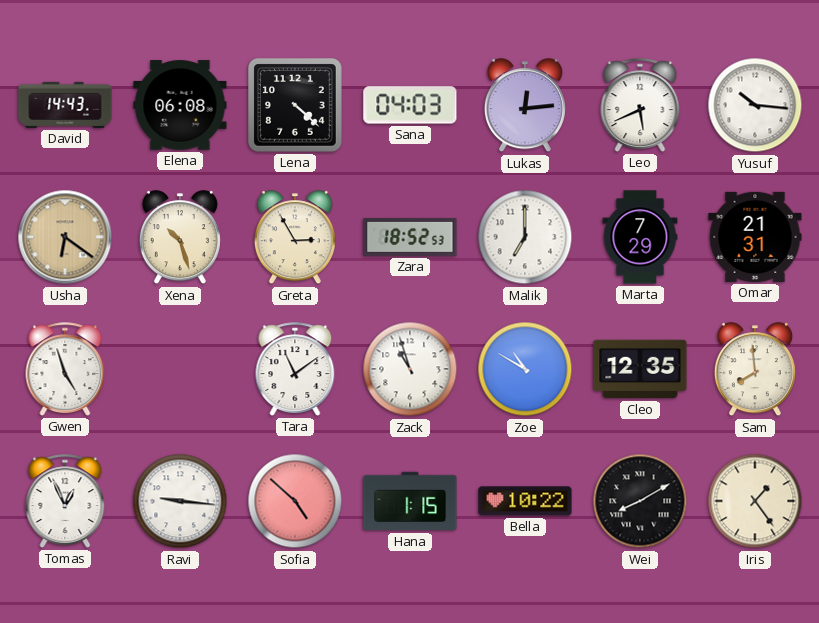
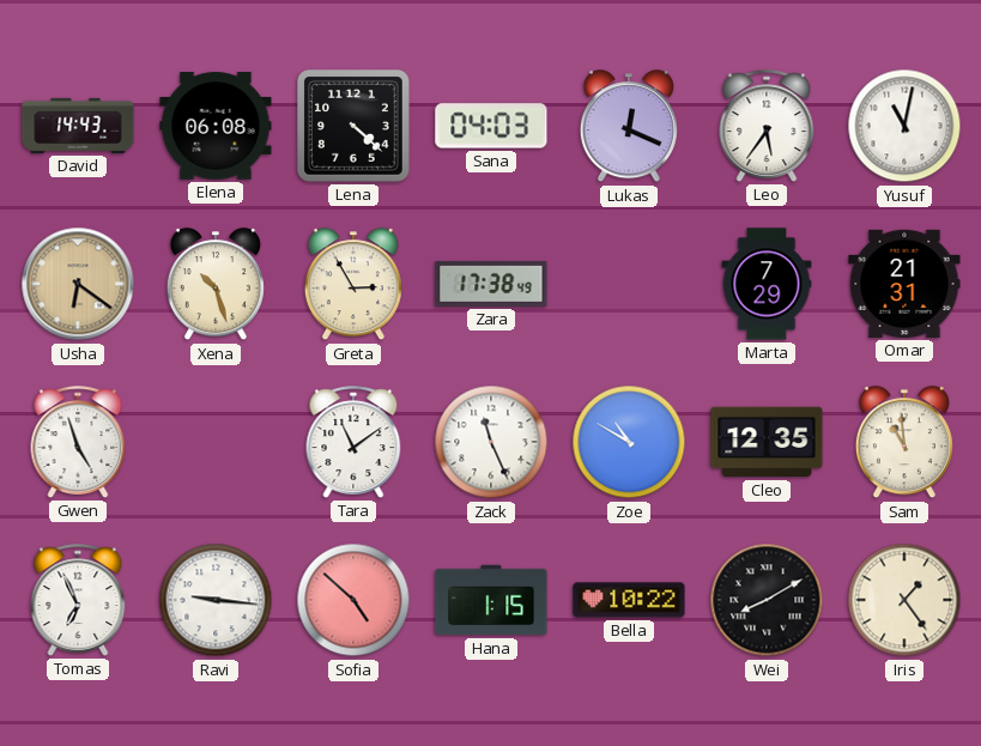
Lukas: 12:14 -> 12:19
Leo: 5:41 -> 5:36
Yusuf: 10:16 -> 11:02
Zara: 18:52 -> 17:38
Malik: 7:00 -> none
Zack: 10:57 -> 11:26
Sam: 7:59 -> 10:59
Tomas: 12:56 -> 6:56
